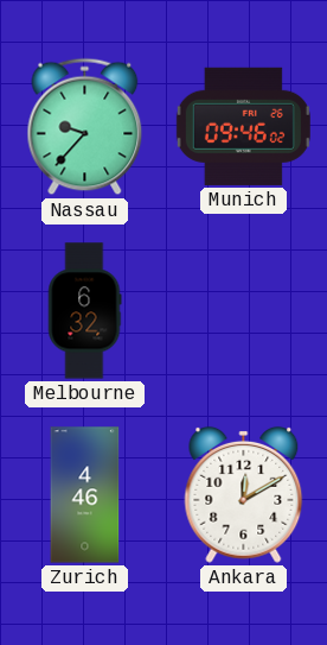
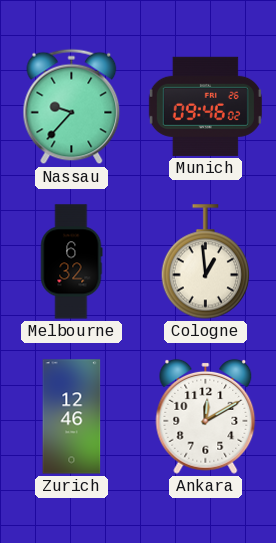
Cologne: none -> 12:59
Zurich: 4:46 -> 12:46
